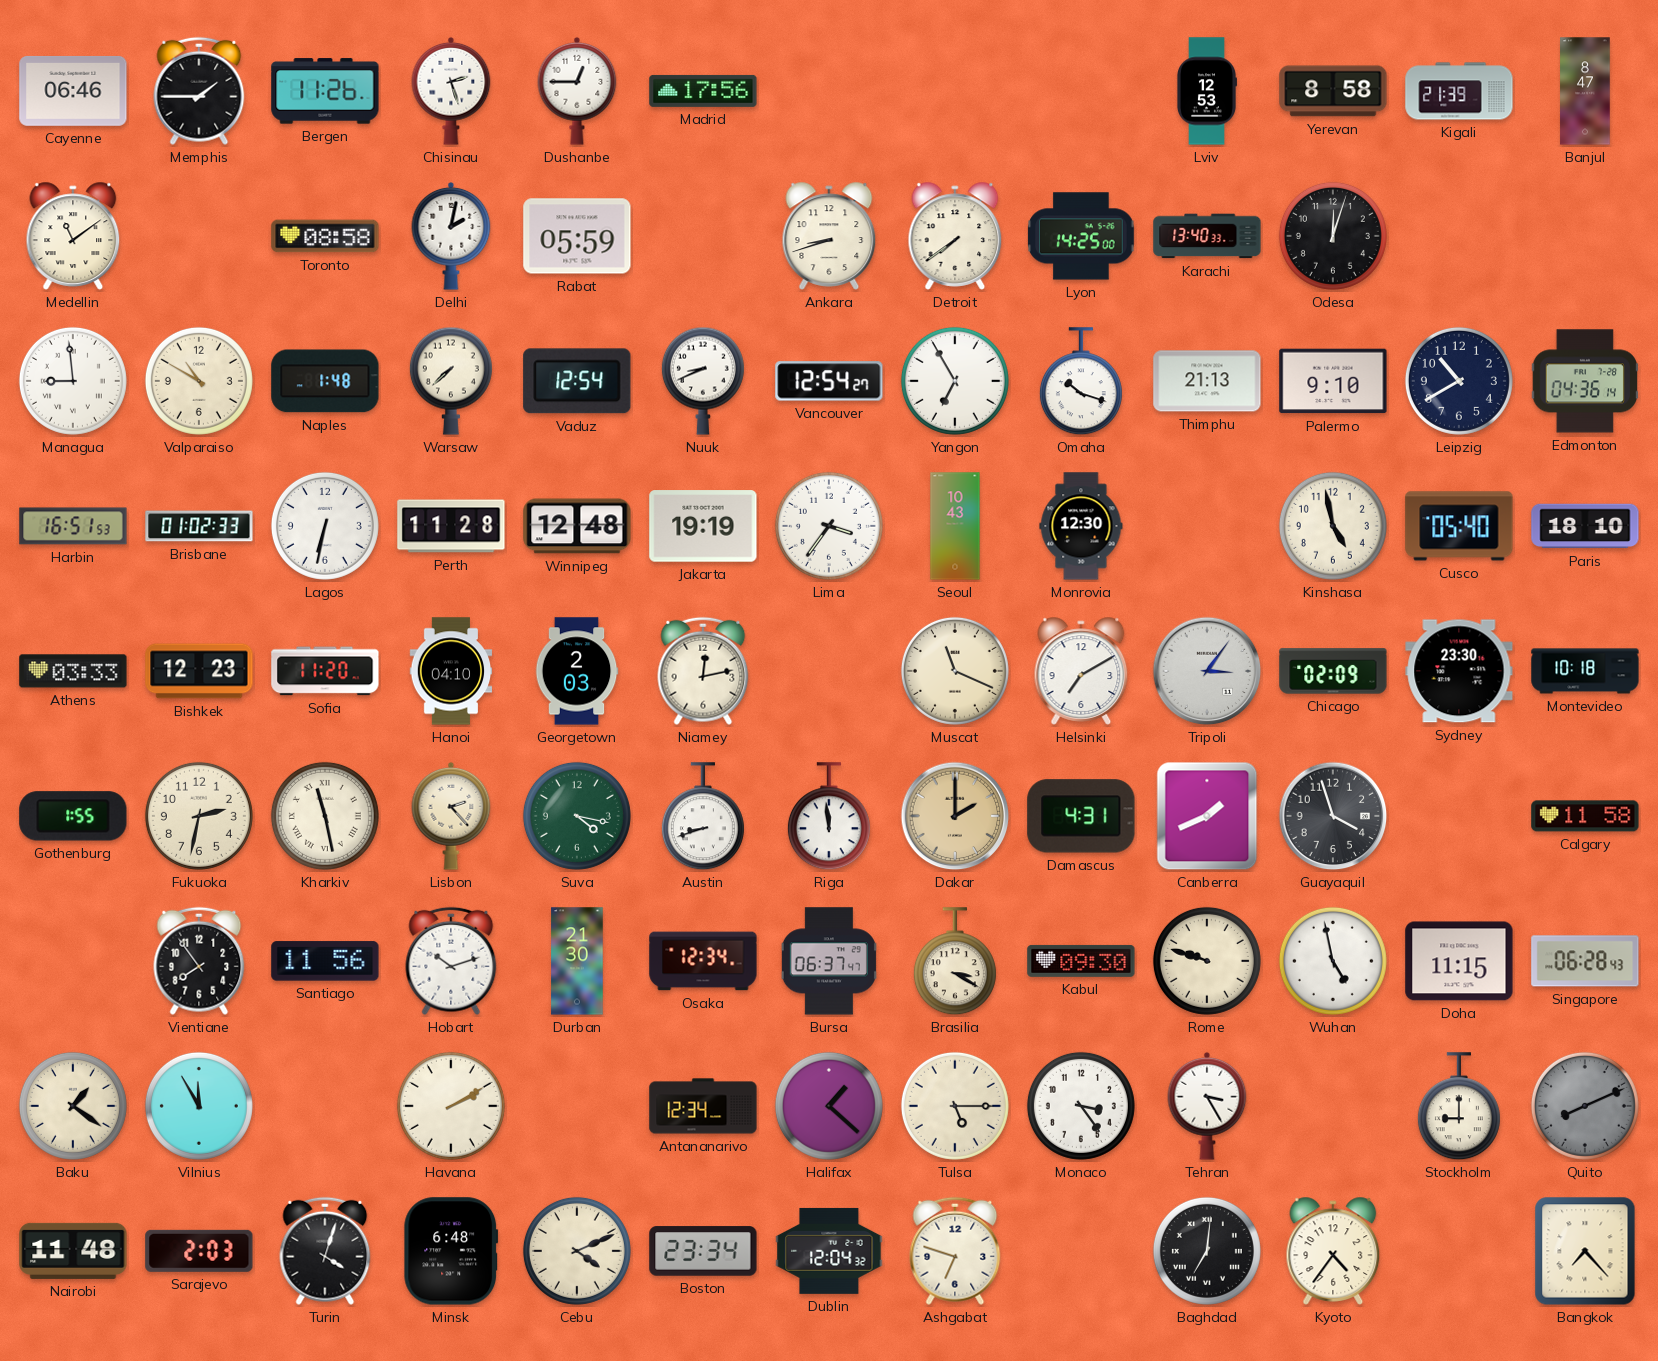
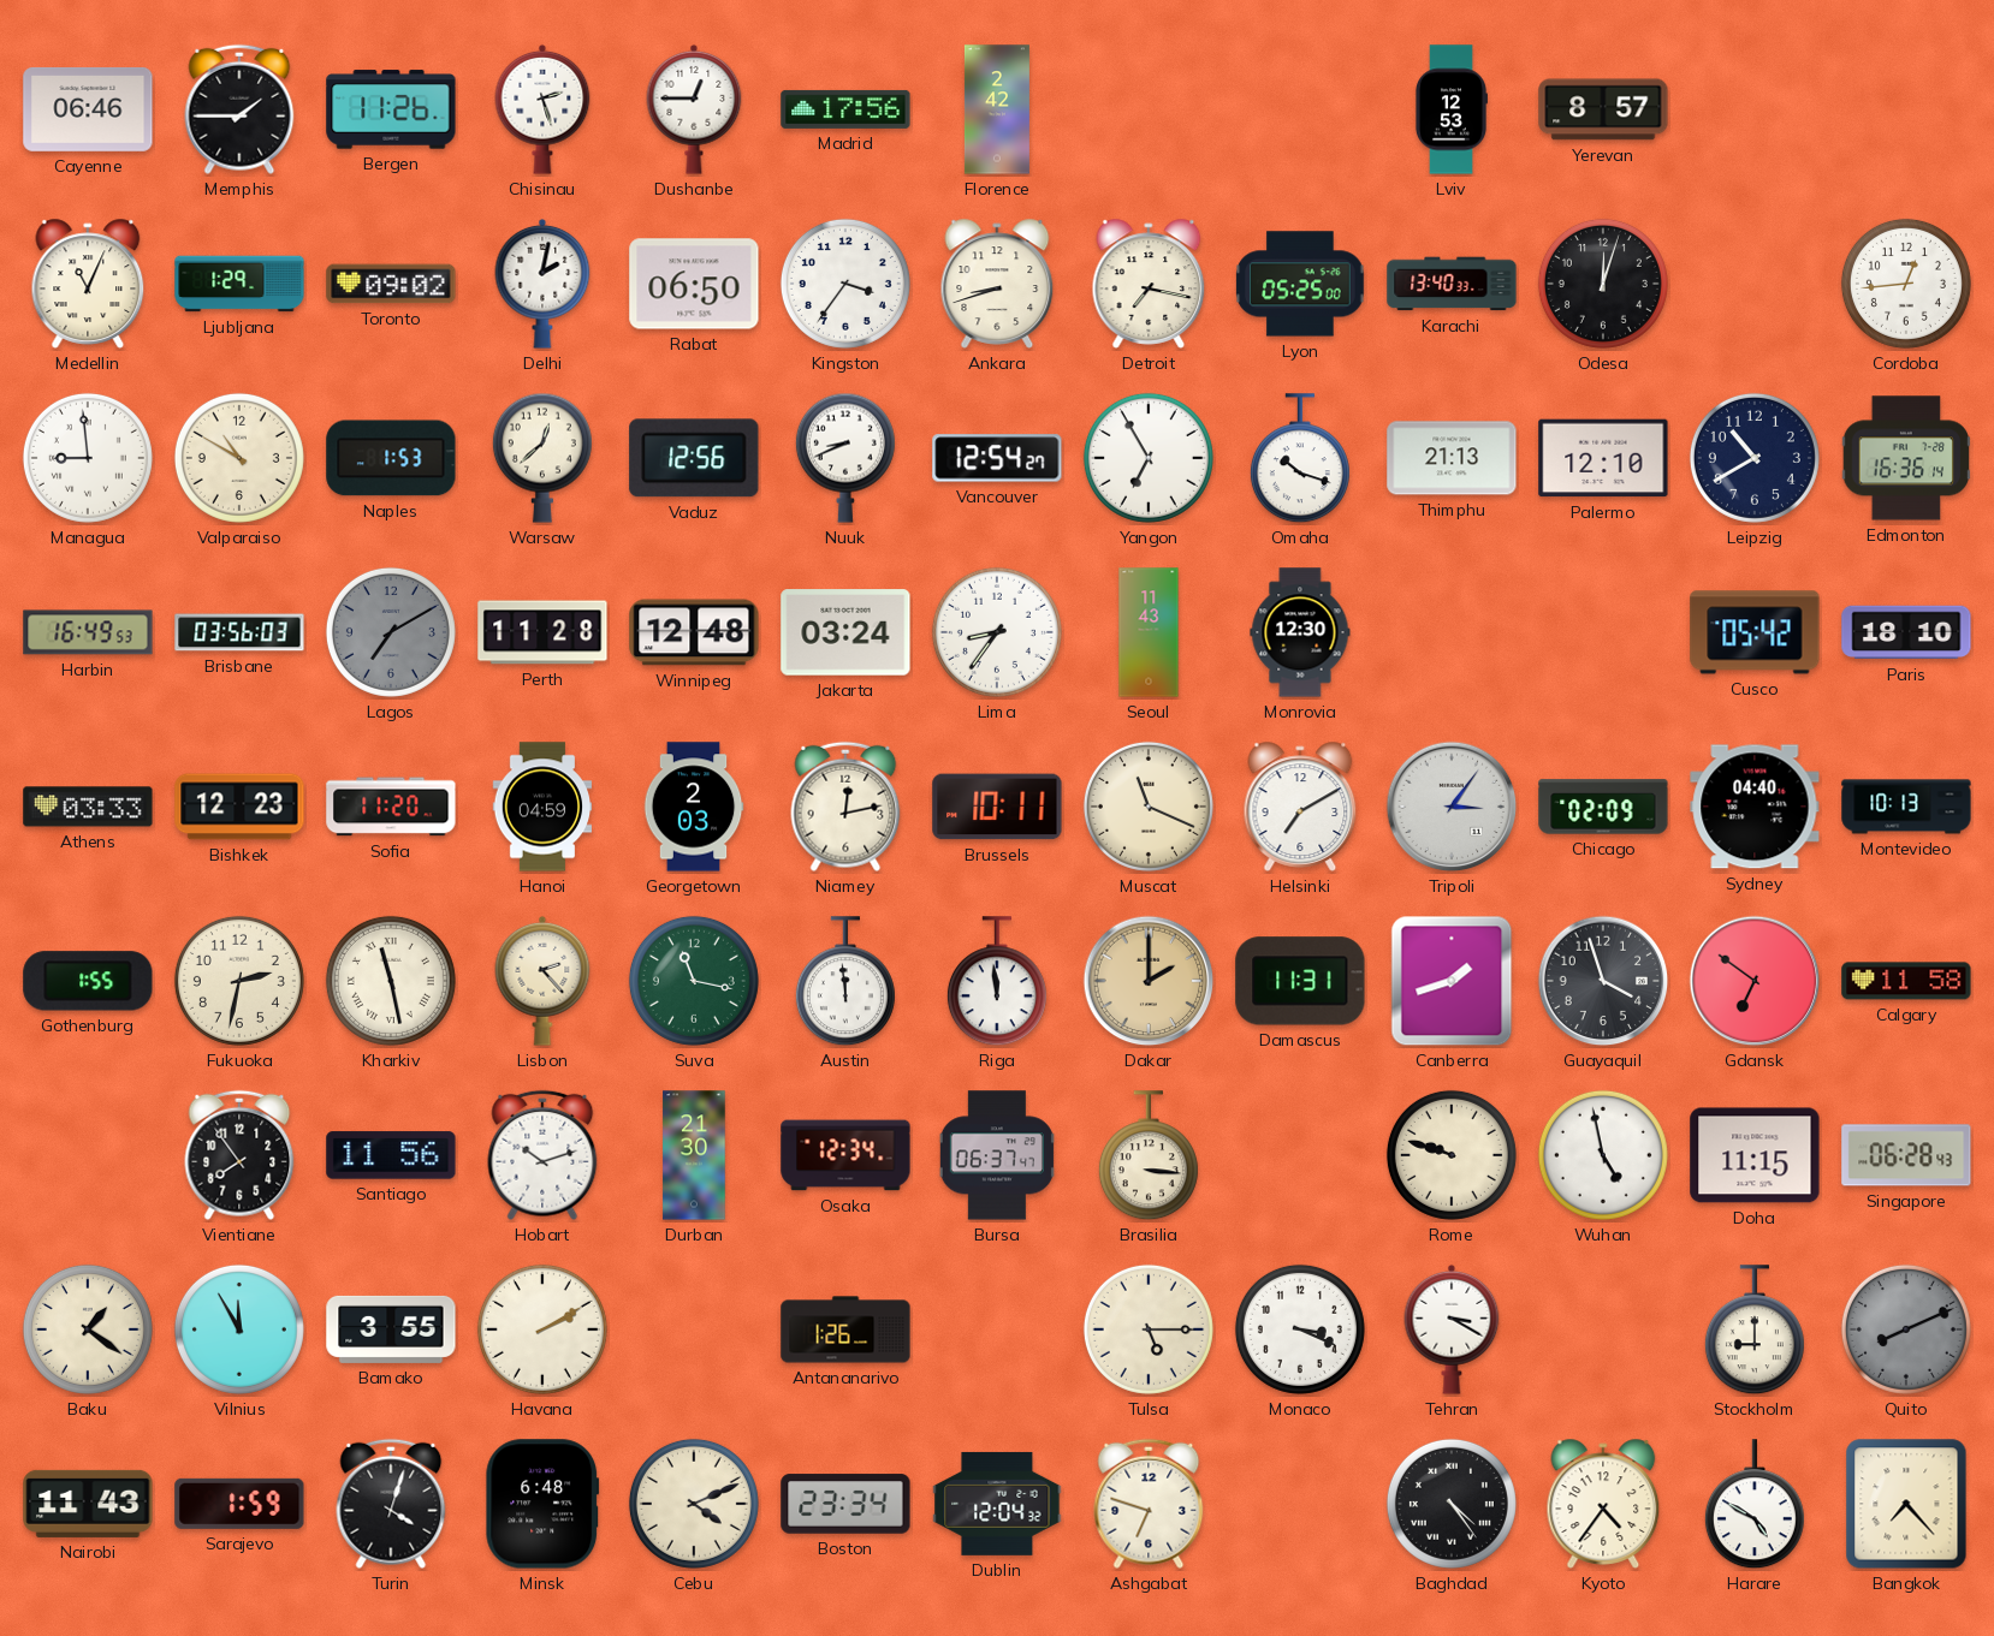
Florence: none -> 2:42
Yerevan: 8:58 -> 8:57
Kigali: 21:39 -> none
Banjul: 8:47 -> none
Medellin: 11:09 -> 11:04
Ljubljana: none -> 1:29
Toronto: 08:58 -> 09:02
Rabat: 05:59 -> 06:50
Kingston: none -> 3:36
Detroit: 7:39 -> 7:17
Lyon: 14:25 -> 05:25
Cordoba: none -> 12:44
Naples: 1:48 -> 1:53
Warsaw: 7:38 -> 12:38
Vaduz: 12:54 -> 12:56
Palermo: 9:10 -> 12:10
Edmonton: 04:36 -> 16:36
Harbin: 16:51 -> 16:49
Brisbane: 01:02 -> 03:56
Lagos: 6:32 -> 7:10
Lagos dial: white -> grey
Jakarta: 19:19 -> 03:24
Lima: 3:36 -> 8:36
Seoul: 10:43 -> 11:43
Kinshasa: 4:58 -> none
Cusco: 05:40 -> 05:42
Hanoi: 04:10 -> 04:59
Brussels: none -> 10:11
Sydney: 23:30 -> 04:40
Montevideo: 10:18 -> 10:13
Suva: 4:17 -> 11:17
Austin: 8:42 -> 11:59
Damascus: 4:31 -> 11:31
Canberra: 1:41 -> 1:42
Gdansk: none -> 6:51
Brasilia: 3:20 -> 3:16
Kabul: 09:30 -> none
Bamako: none -> 3:55
Antananarivo: 12:34 -> 1:26
Halifax: 1:22 -> none
Monaco: 3:24 -> 3:19
Tehran: 3:25 -> 3:20
Nairobi: 11:48 -> 11:43
Sarajevo: 2:03 -> 1:59
Baghdad: 7:01 -> 4:24
Harare: none -> 4:50
